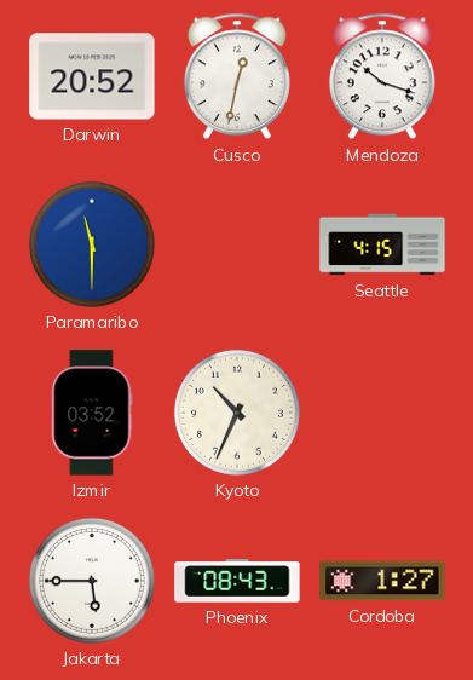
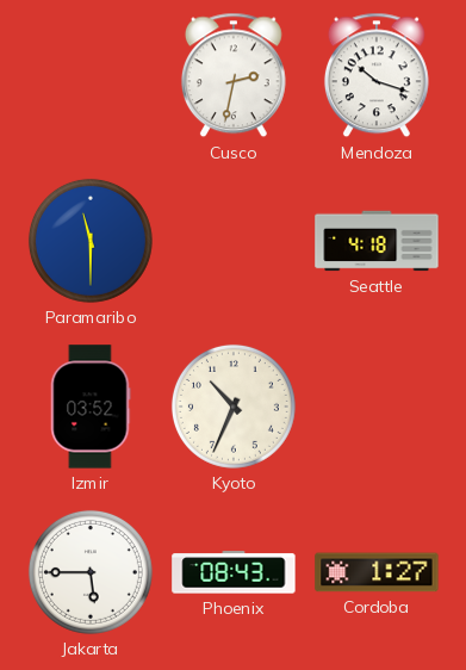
Darwin: 20:52 -> none
Cusco: 12:32 -> 2:32
Seattle: 4:15 -> 4:18
